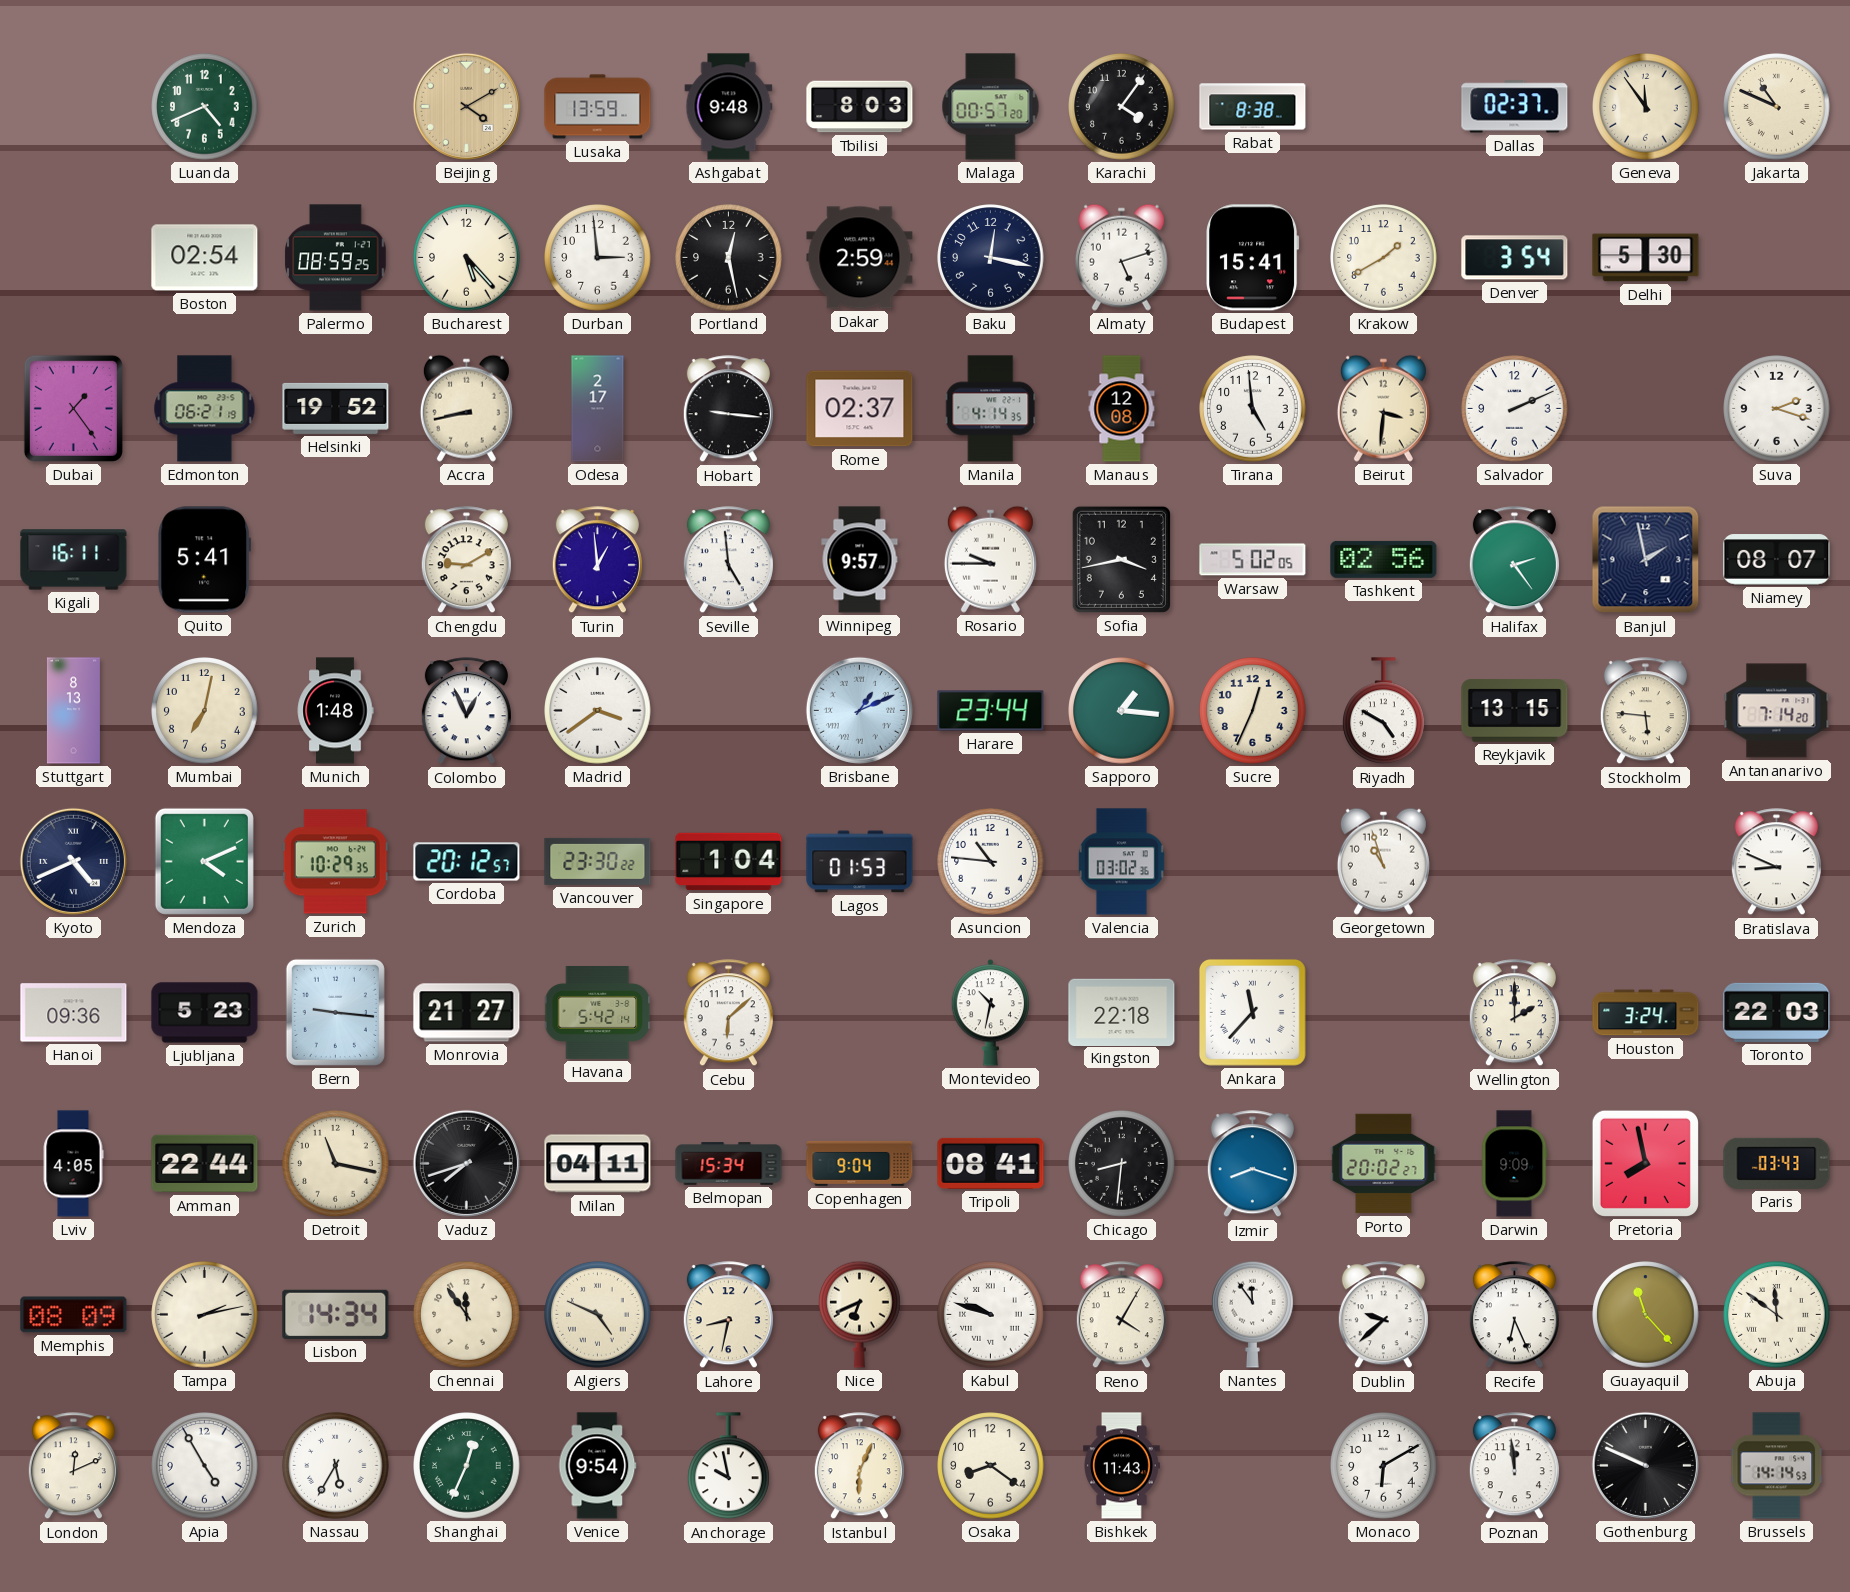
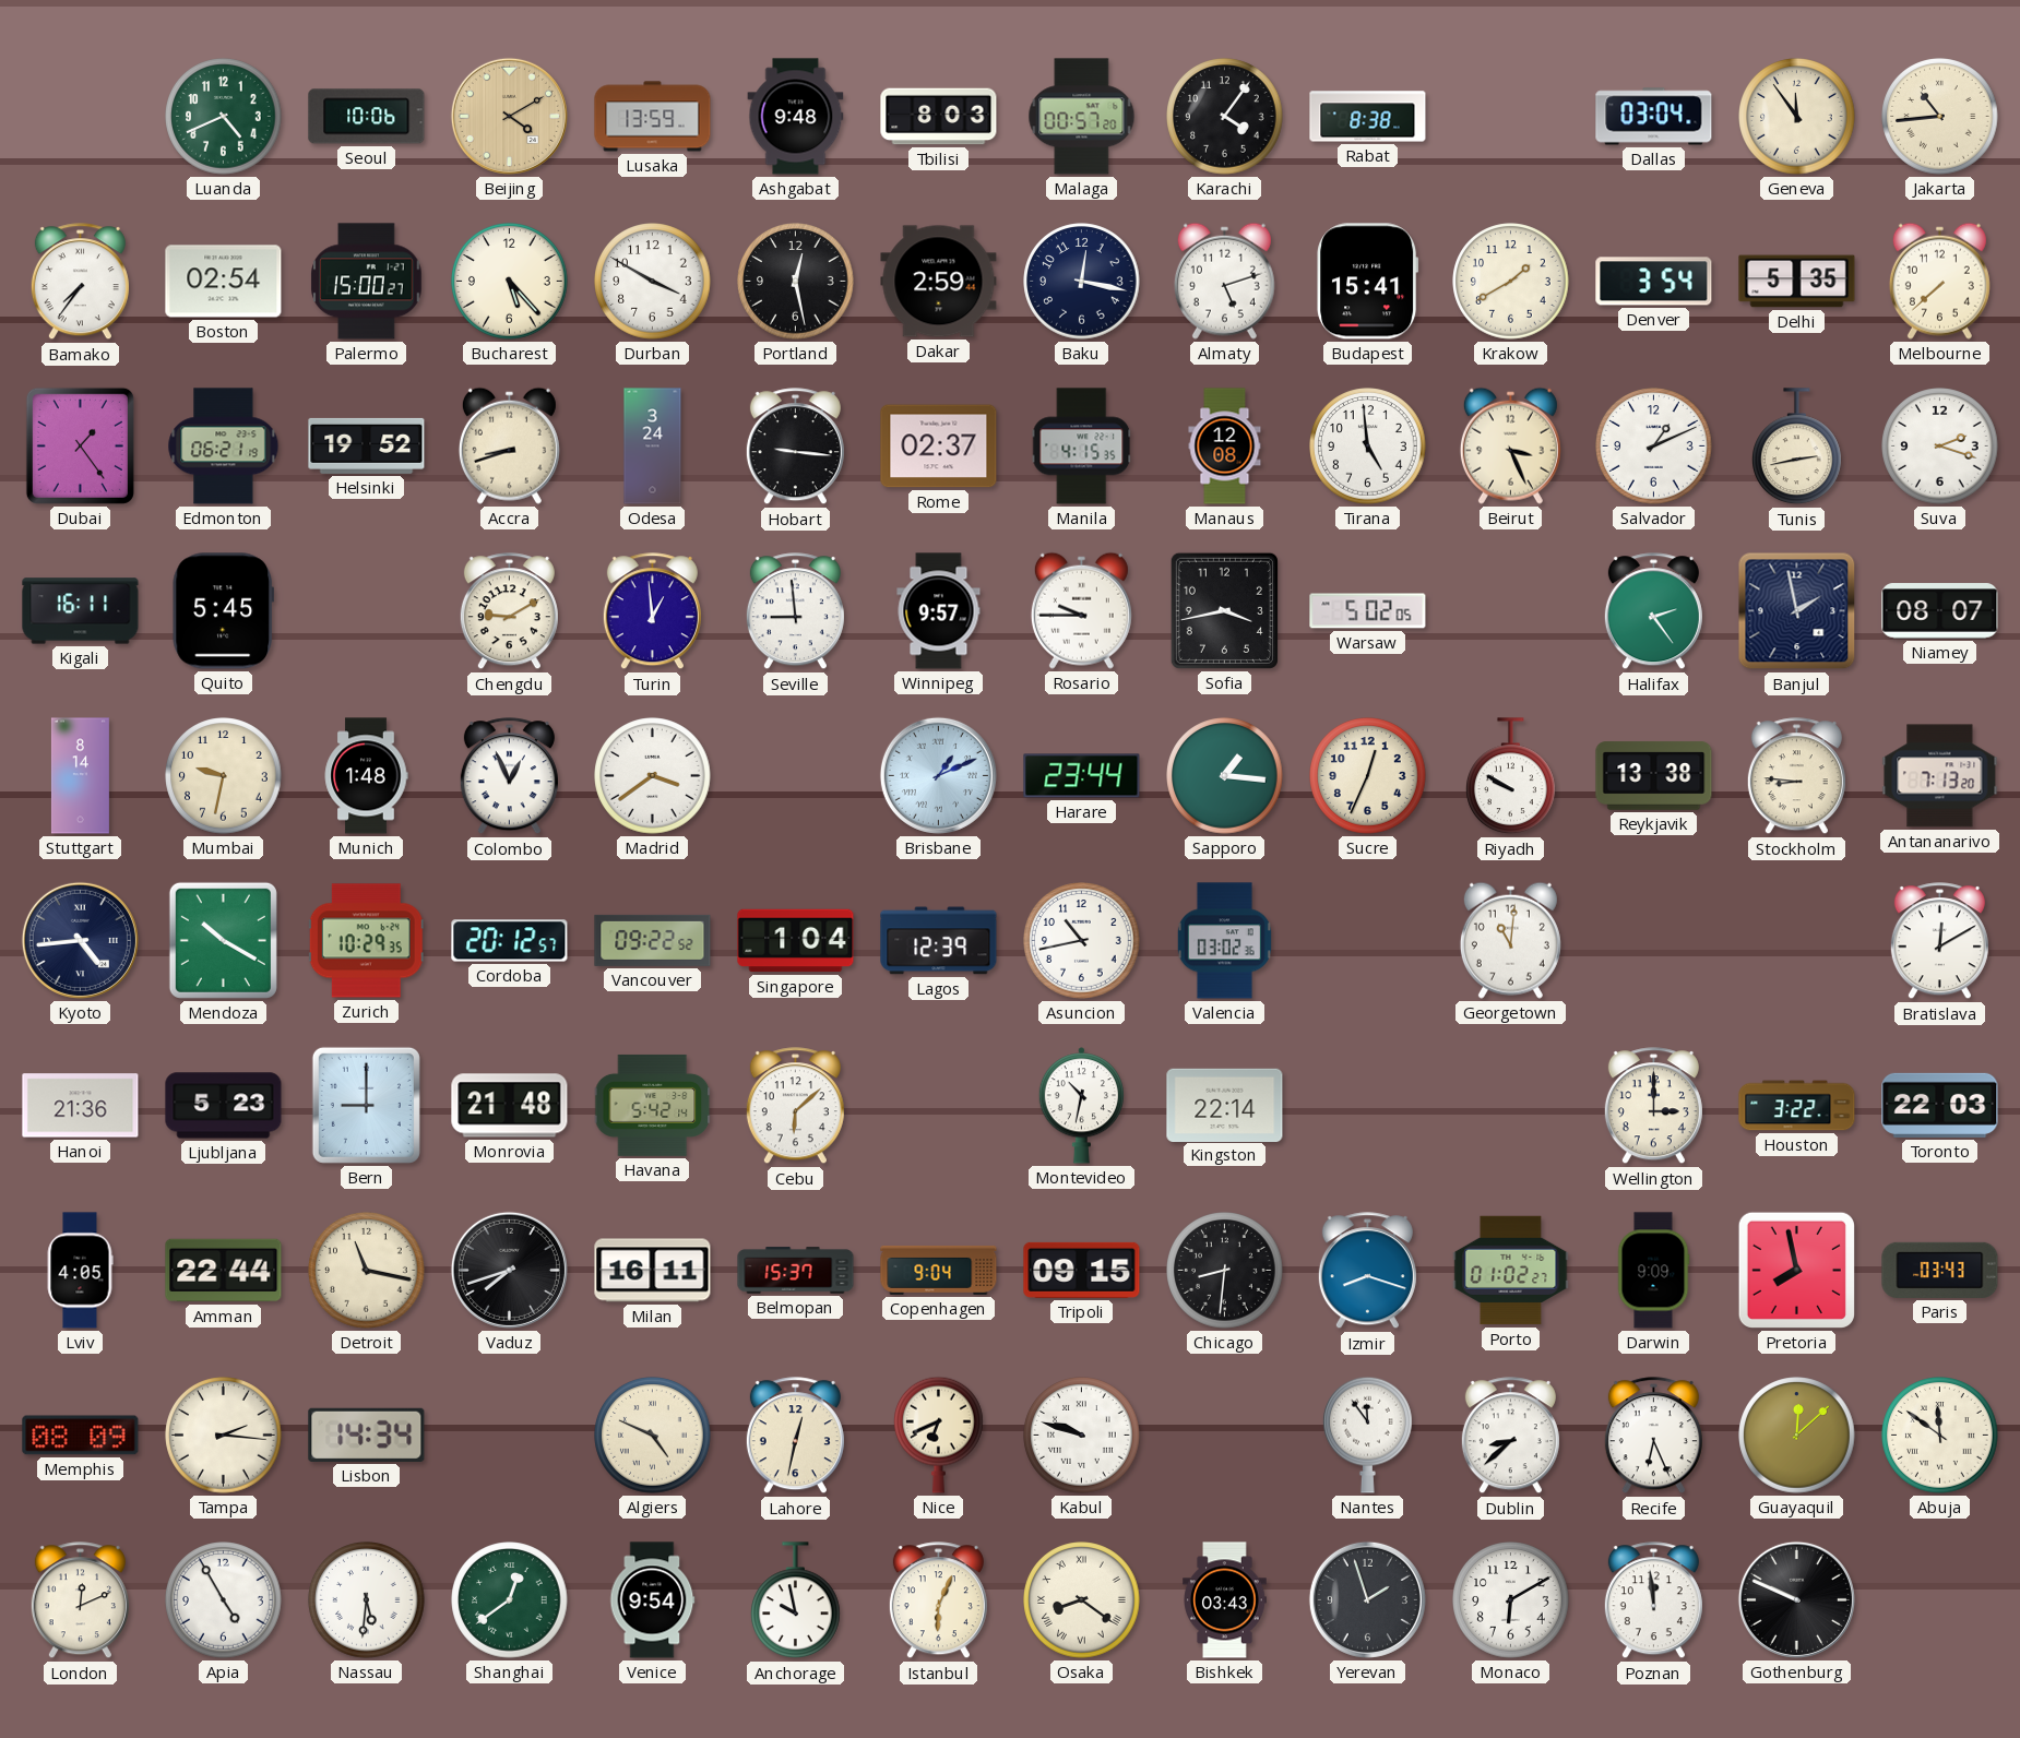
Seoul: none -> 10:06
Dallas: 02:37 -> 03:04
Jakarta: 10:49 -> 10:44
Bamako: none -> 7:36
Palermo: 08:59 -> 15:00
Durban: 2:59 -> 3:50
Delhi: 5:30 -> 5:35
Melbourne: none -> 7:38
Accra: 8:43 -> 8:42
Odesa: 2:17 -> 3:24
Manila: 4:14 -> 4:15
Beirut: 3:31 -> 3:26
Salvador: 2:11 -> 1:11
Tunis: none -> 2:43
Quito: 5:41 -> 5:45
Seville: 4:59 -> 8:59
Tashkent: 02:56 -> none
Stuttgart: 8:13 -> 8:14
Mumbai: 7:02 -> 9:32
Riyadh: 4:50 -> 9:50
Reykjavik: 13:15 -> 13:38
Stockholm: 5:46 -> 8:46
Antananarivo: 7:14 -> 7:13
Kyoto: 4:41 -> 4:44
Mendoza: 4:11 -> 10:20
Vancouver: 23:30 -> 09:22
Lagos: 01:53 -> 12:39
Asuncion: 10:46 -> 10:43
Georgetown: 10:57 -> 11:01
Bratislava: 8:49 -> 12:10
Hanoi: 09:36 -> 21:36
Bern: 9:16 -> 9:00
Monrovia: 21:27 -> 21:48
Kingston: 22:18 -> 22:14
Ankara: 11:37 -> none
Wellington: 2:00 -> 3:00
Houston: 3:24 -> 3:22
Milan: 04:11 -> 16:11
Belmopan: 15:34 -> 15:37
Tripoli: 08:41 -> 09:15
Porto: 20:02 -> 01:02
Tampa: 2:13 -> 2:16
Chennai: 11:54 -> none
Lahore: 8:32 -> 12:32
Reno: 4:05 -> none
Dublin: 9:38 -> 8:38
Guayaquil: 11:23 -> 12:08
Nassau: 5:35 -> 5:31
Shanghai: 12:34 -> 12:39
Osaka numerals: Arabic -> Roman
Bishkek: 11:43 -> 03:43
Yerevan: none -> 1:57
Brussels: 14:14 -> none
